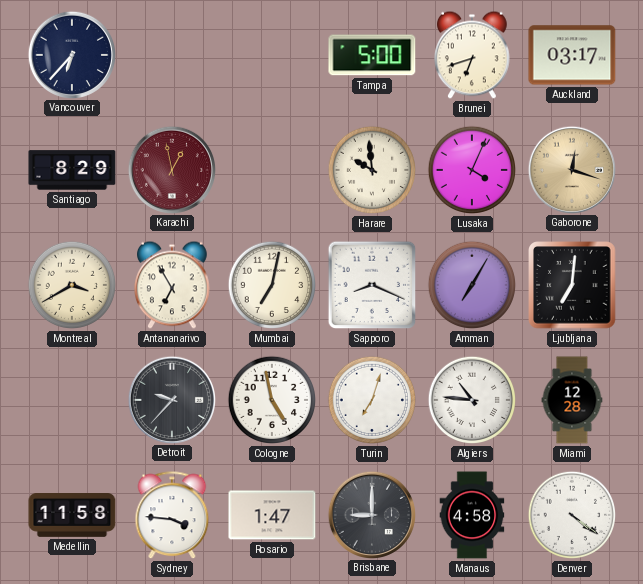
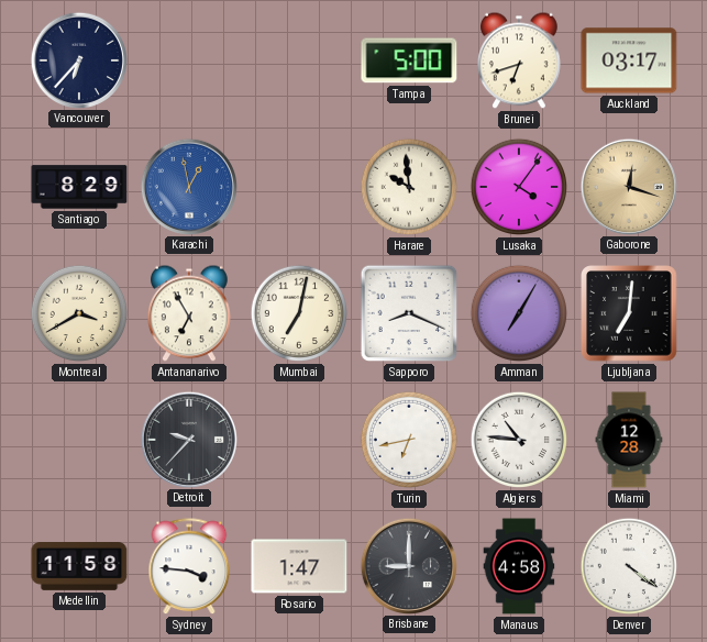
Karachi dial: burgundy -> blue
Lusaka: 4:04 -> 4:06
Cologne: 4:58 -> none
Turin: 7:03 -> 6:43
